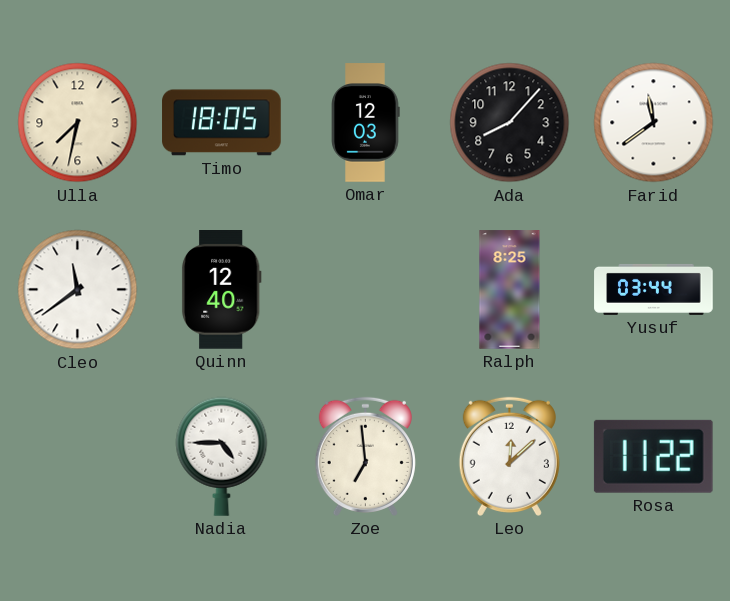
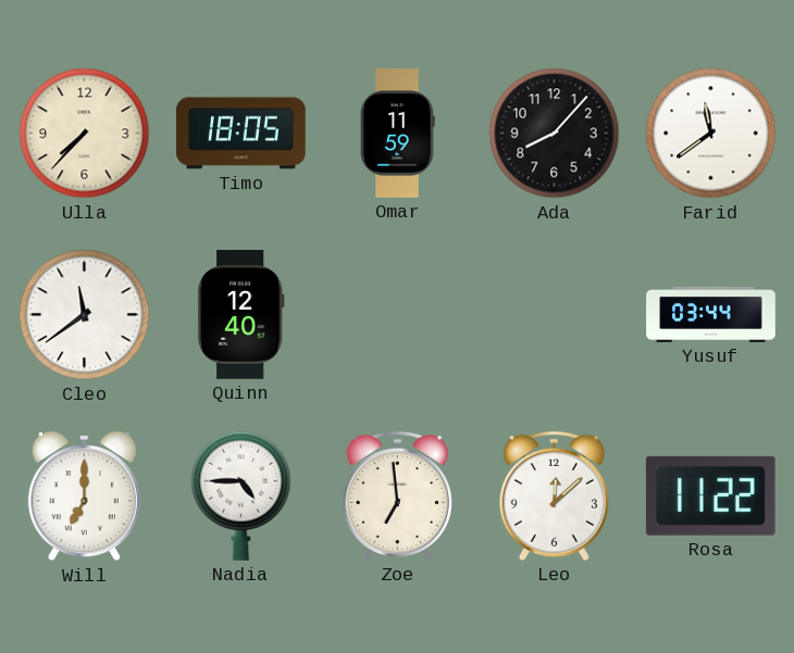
Ulla: 7:32 -> 7:37
Omar: 12:03 -> 11:59
Ralph: 8:25 -> none
Will: none -> 7:00
